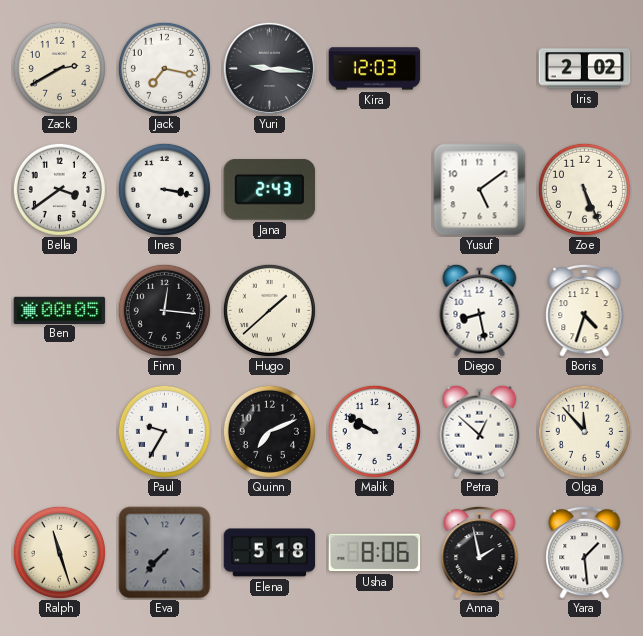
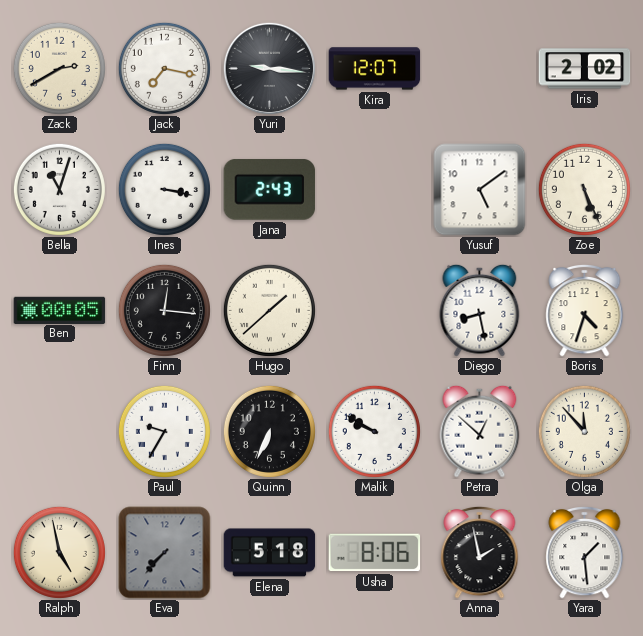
Kira: 12:03 -> 12:07
Bella: 3:39 -> 11:03
Quinn: 7:11 -> 6:34
Ralph: 11:27 -> 4:58
